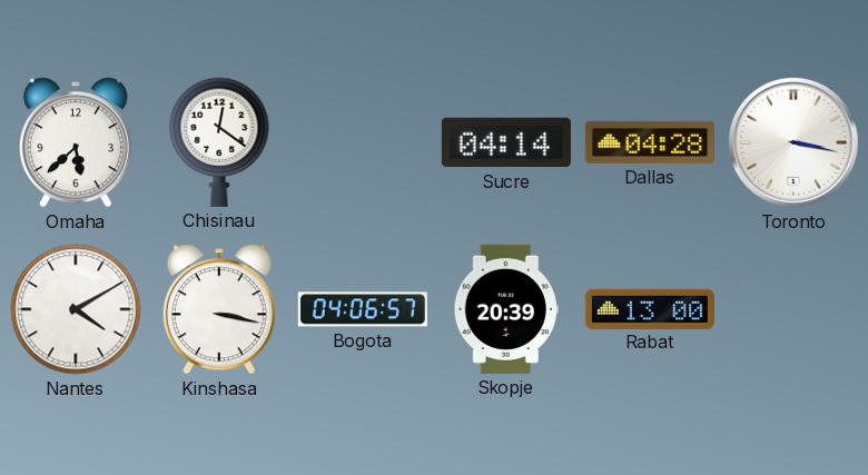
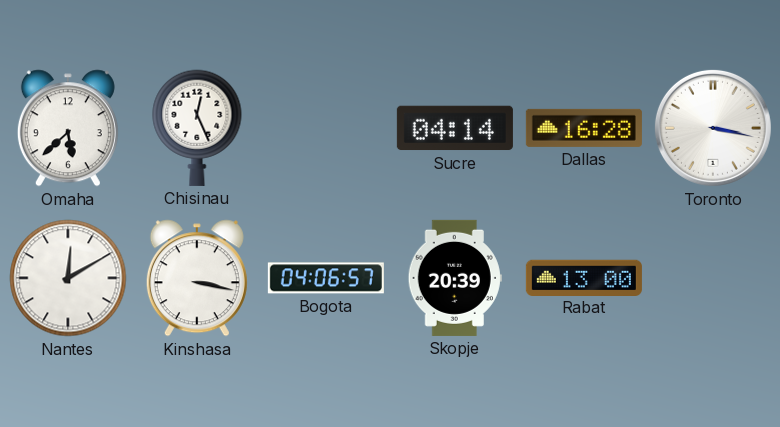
Chisinau: 12:21 -> 12:26
Dallas: 04:28 -> 16:28
Nantes: 4:10 -> 12:10
